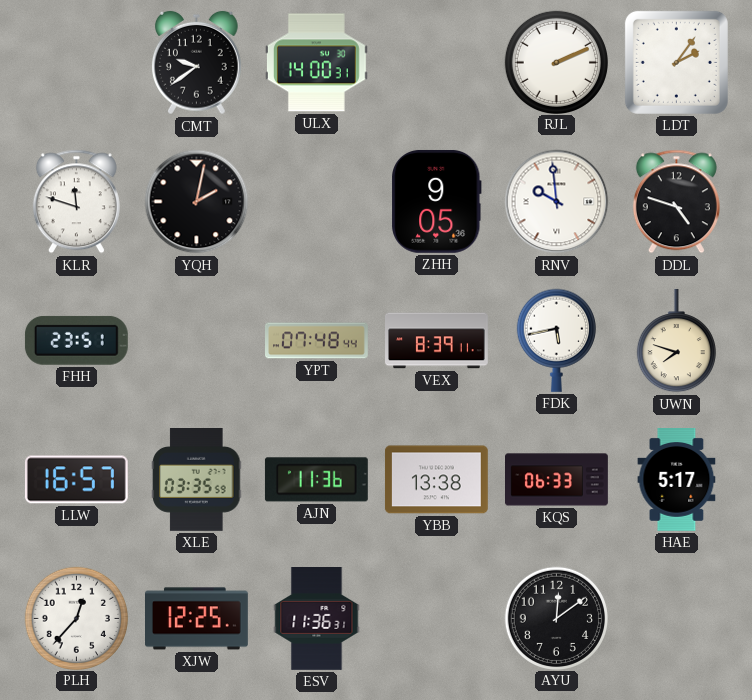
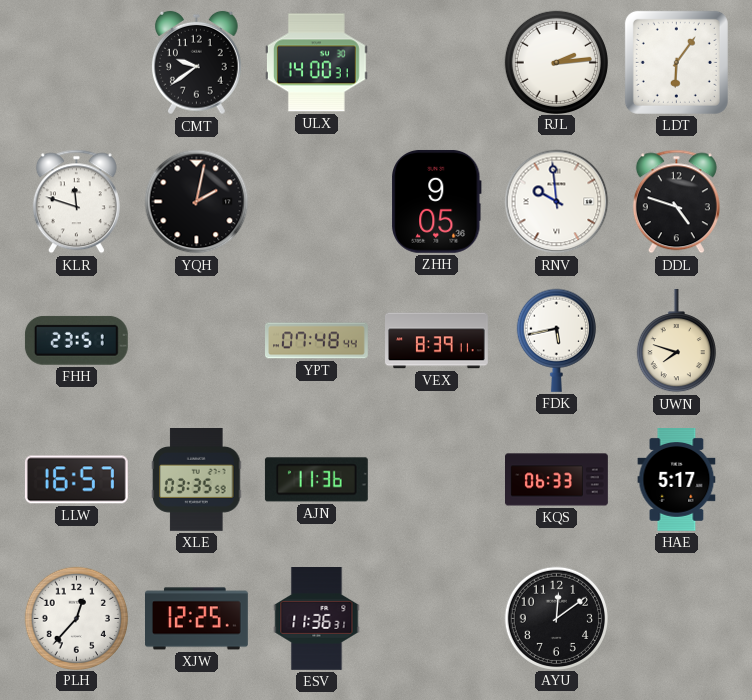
RJL: 2:11 -> 2:14
LDT: 2:06 -> 6:06
YBB: 13:38 -> none
